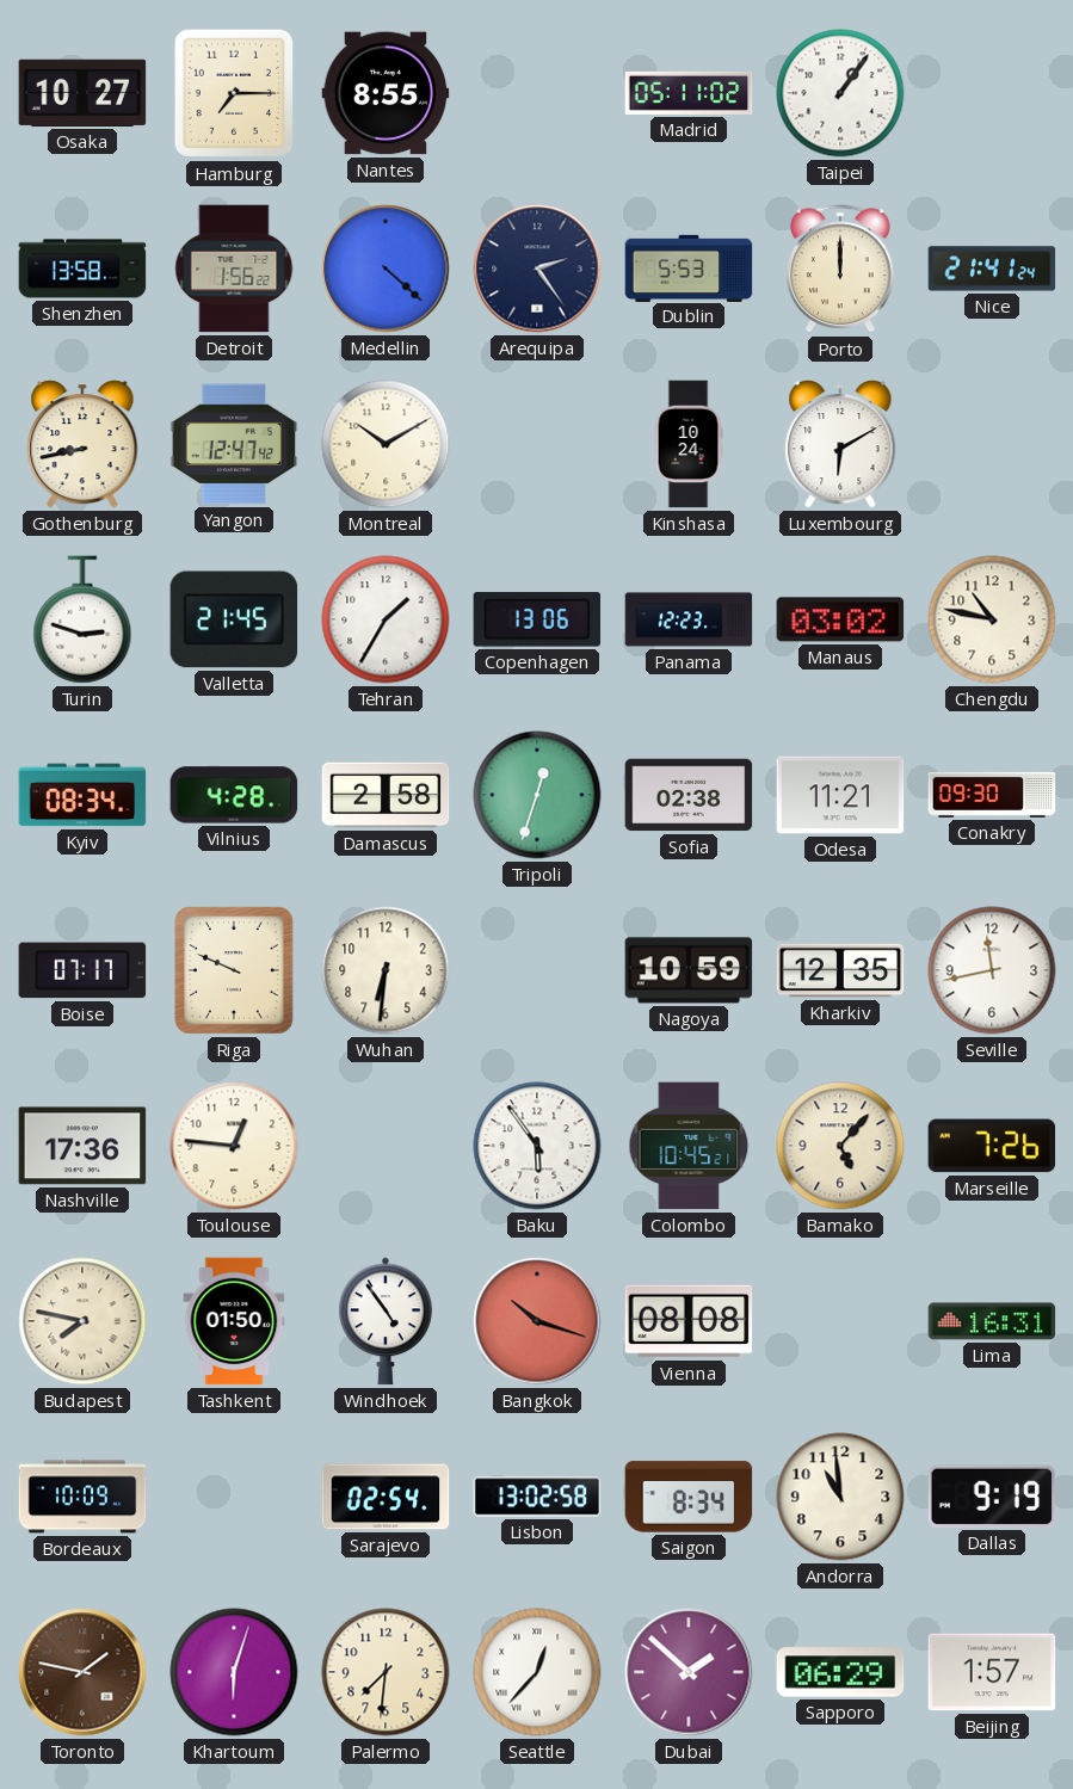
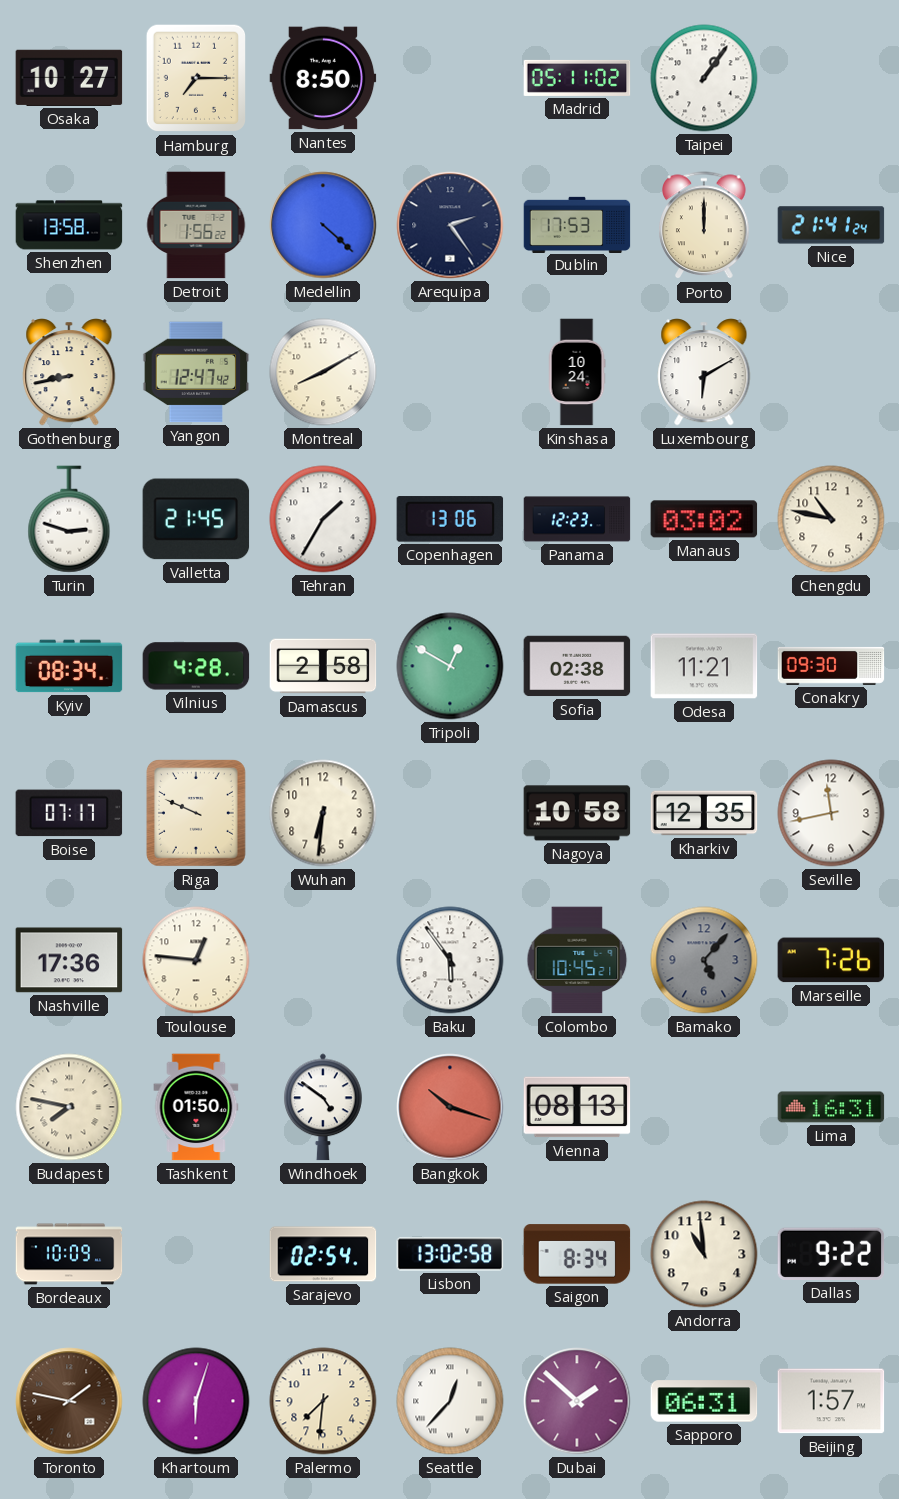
Nantes: 8:55 -> 8:50
Dublin: 5:53 -> 17:53
Montreal: 10:10 -> 8:10
Tripoli: 12:33 -> 12:50
Nagoya: 10:59 -> 10:58
Bamako dial: cream -> grey
Windhoek: 4:54 -> 4:51
Vienna: 08:08 -> 08:13
Dallas: 9:19 -> 9:22
Sapporo: 06:29 -> 06:31
